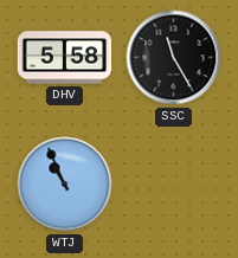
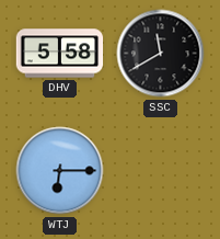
SSC: 11:25 -> 11:40
WTJ: 10:56 -> 6:15
